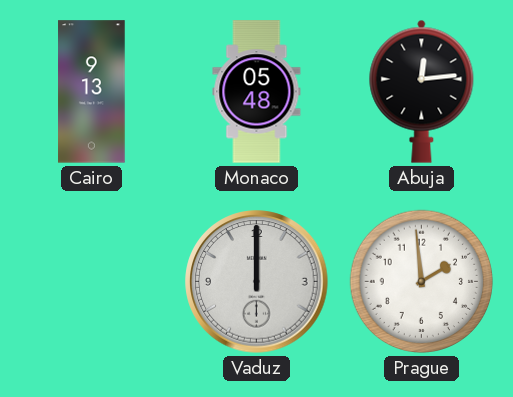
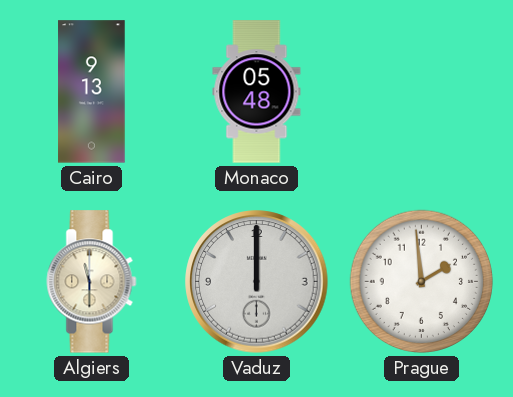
Abuja: 12:14 -> none
Algiers: none -> 11:30
